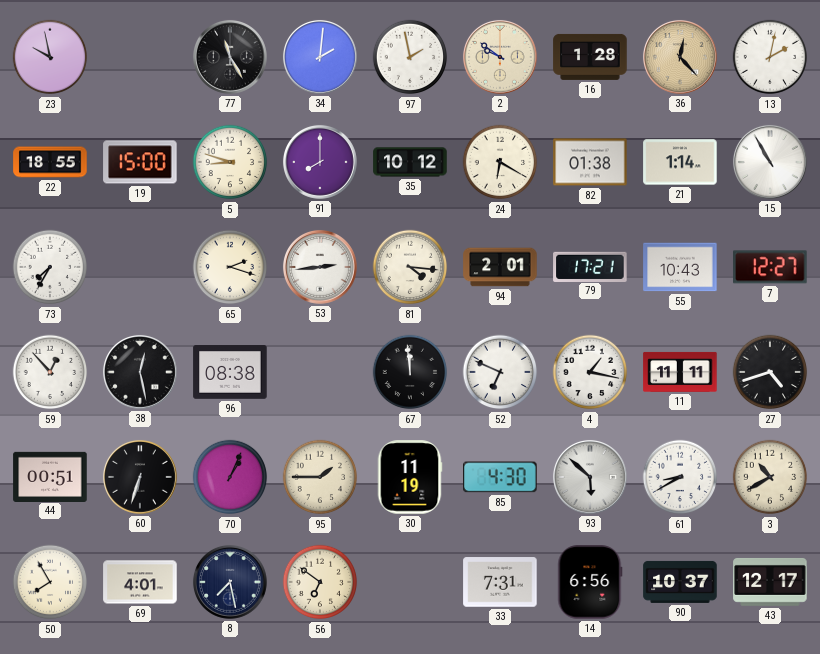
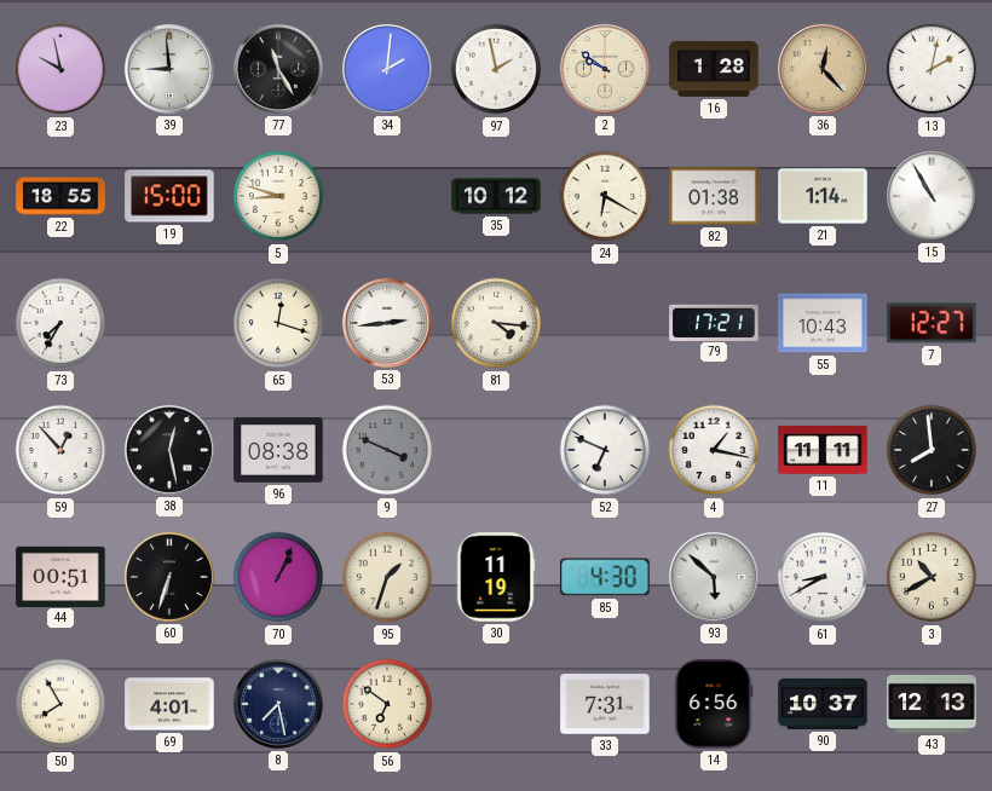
39: none -> 8:59
91: 8:00 -> none
65: 2:18 -> 12:18
94: 2:01 -> none
9: none -> 3:49
67: 11:59 -> none
27: 4:42 -> 7:59
95: 1:45 -> 1:33
43: 12:17 -> 12:13
